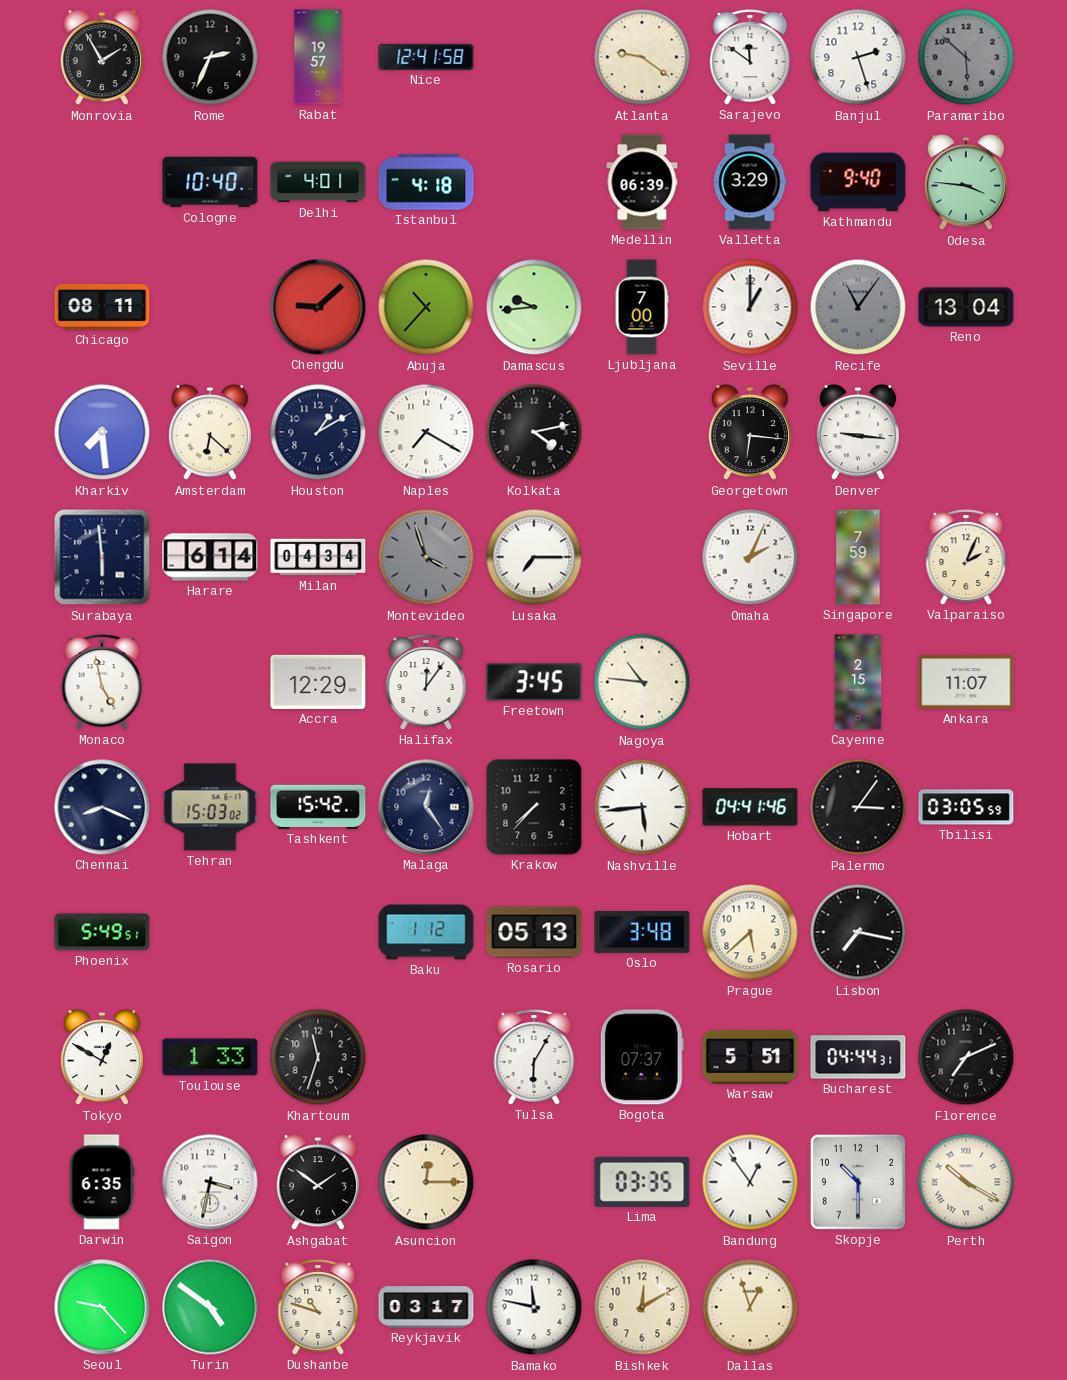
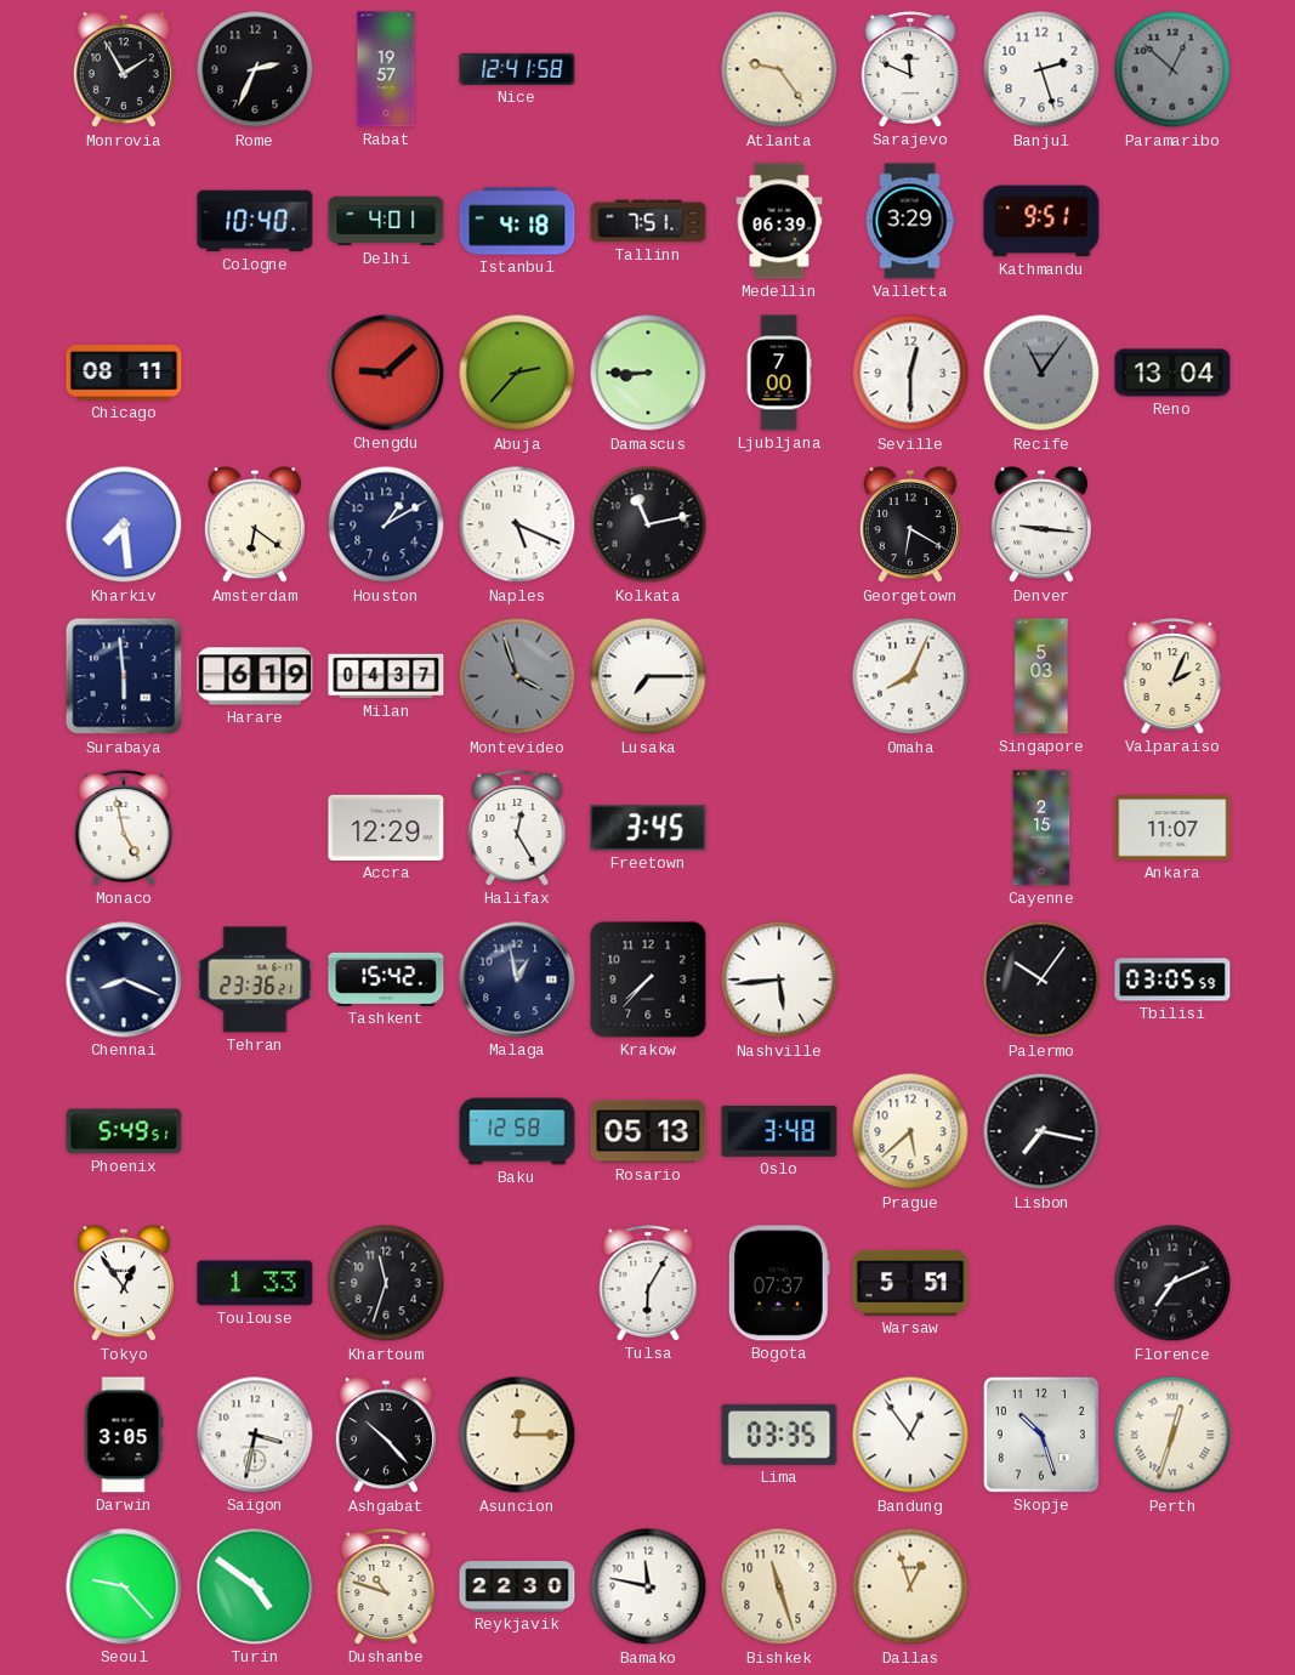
Atlanta: 9:21 -> 9:24
Sarajevo: 11:51 -> 11:49
Paramaribo: 5:52 -> 12:52
Tallinn: none -> 7:51
Kathmandu: 9:40 -> 9:51
Odesa: 3:46 -> none
Abuja: 10:37 -> 2:37
Damascus: 9:44 -> 8:45
Seville: 1:00 -> 12:30
Amsterdam: 6:22 -> 6:21
Naples: 7:20 -> 5:19
Kolkata: 4:13 -> 11:13
Georgetown: 6:16 -> 6:20
Harare: 6:14 -> 6:19
Milan: 04:34 -> 04:37
Omaha: 2:04 -> 8:04
Singapore: 7:59 -> 5:03
Halifax: 12:06 -> 12:25
Nagoya: 10:46 -> none
Tehran: 15:03 -> 23:36
Malaga: 12:24 -> 12:58
Hobart: 04:41 -> none
Palermo: 3:06 -> 10:06
Baku: 1:12 -> 12:58
Tokyo: 12:50 -> 12:54
Bucharest: 04:44 -> none
Darwin: 6:35 -> 3:05
Ashgabat: 1:51 -> 10:23
Skopje: 10:30 -> 10:27
Perth: 10:20 -> 12:33
Reykjavik: 03:17 -> 22:30
Bishkek: 12:10 -> 11:27
